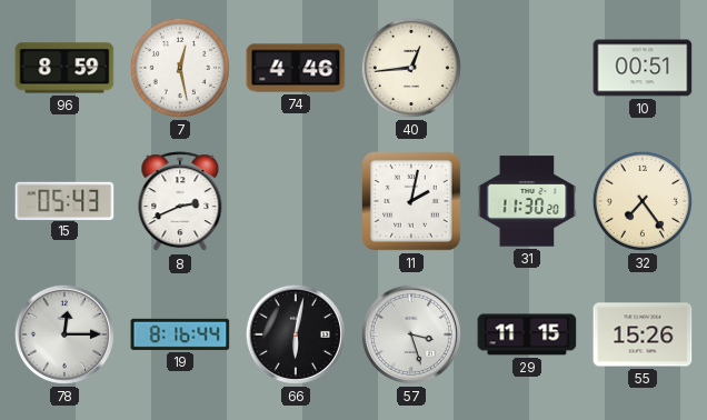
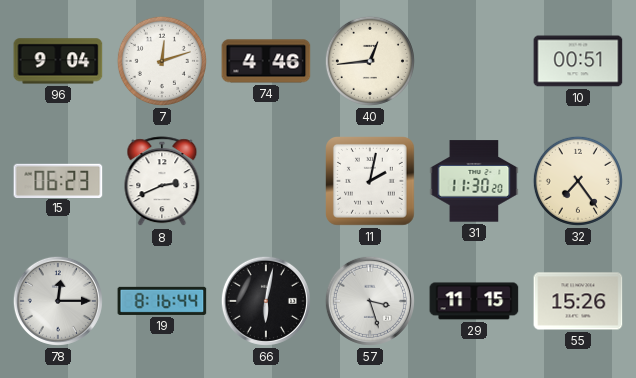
96: 8:59 -> 9:04
7: 12:28 -> 12:12
15: 05:43 -> 06:23
